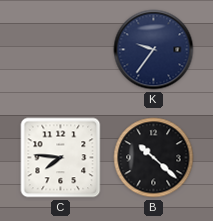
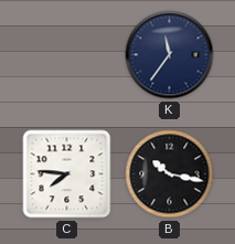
K: 9:36 -> 11:36
B: 10:22 -> 10:17
